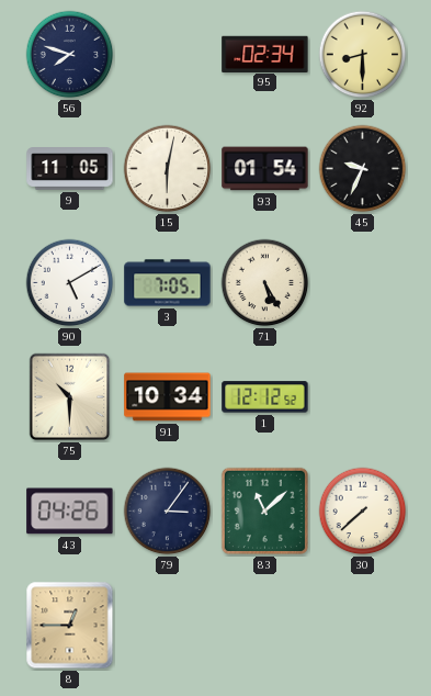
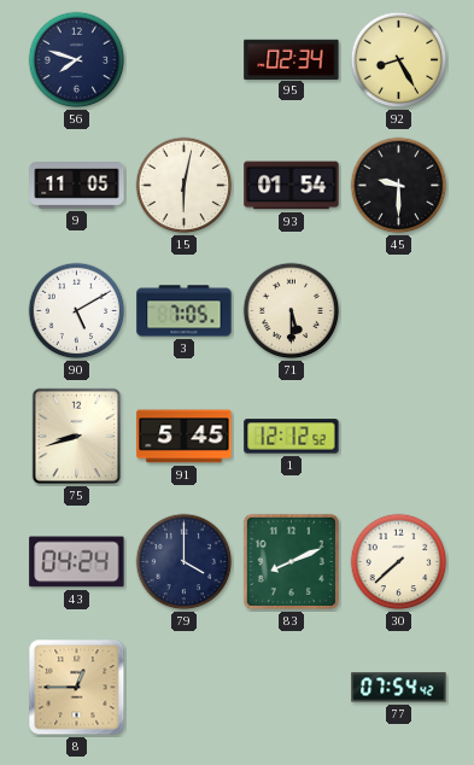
92: 8:30 -> 8:25
45: 9:34 -> 9:30
71: 5:25 -> 5:30
75: 10:30 -> 8:42
91: 10:34 -> 5:45
43: 04:26 -> 04:24
79: 3:06 -> 4:00
83: 11:08 -> 8:11
77: none -> 07:54
